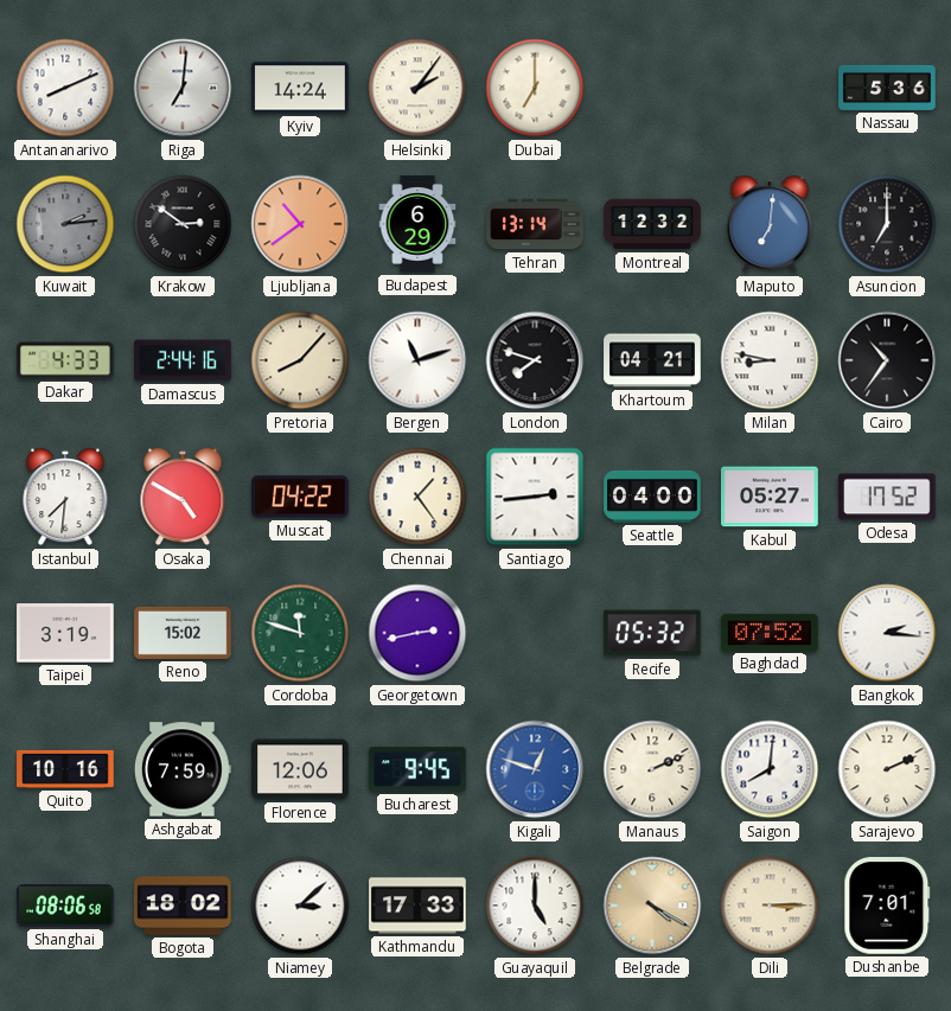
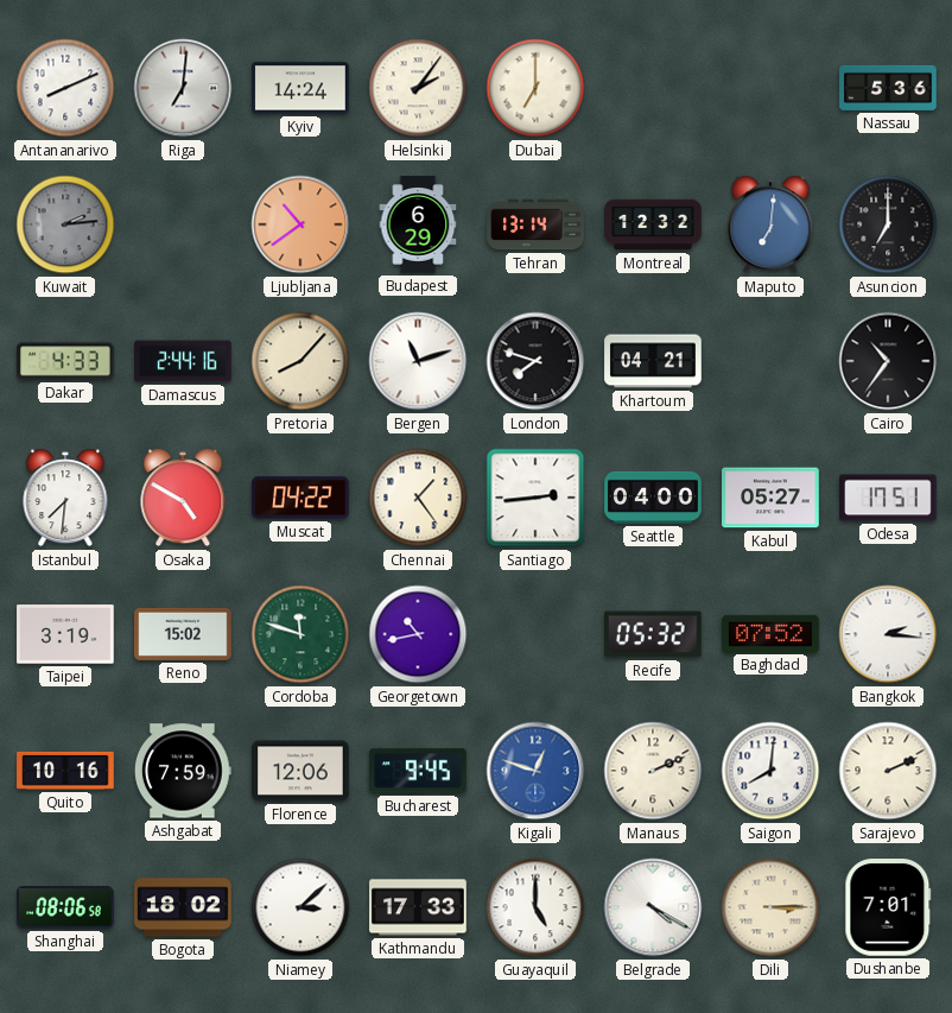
Krakow: 2:51 -> none
Milan: 8:47 -> none
Odesa: 17:52 -> 17:51
Georgetown: 2:43 -> 10:43
Belgrade dial: champagne -> white
